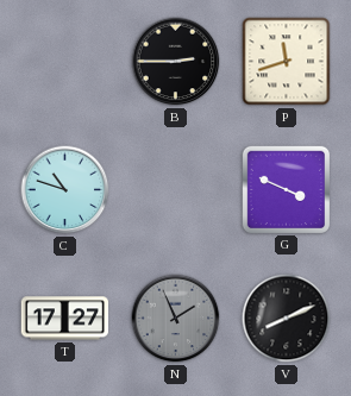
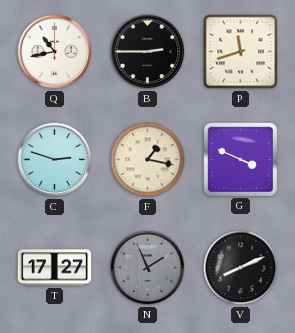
Q: none -> 10:43
C: 10:48 -> 2:48
F: none -> 1:17
